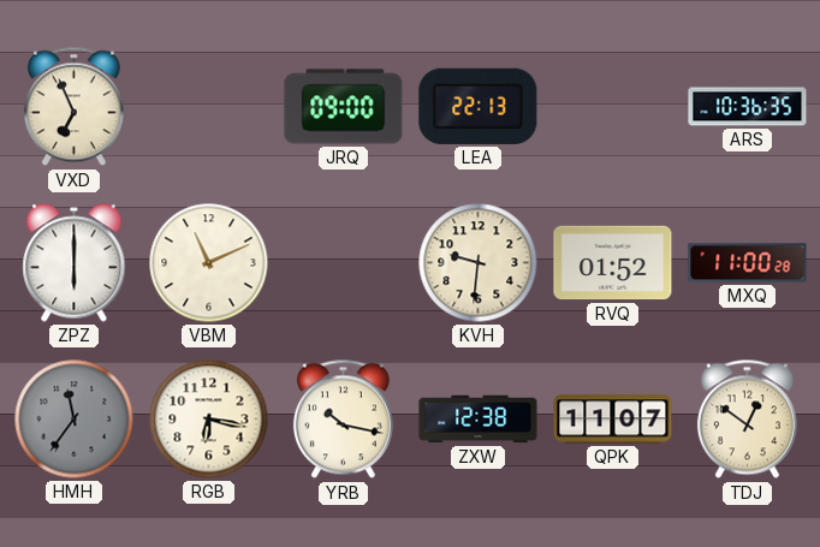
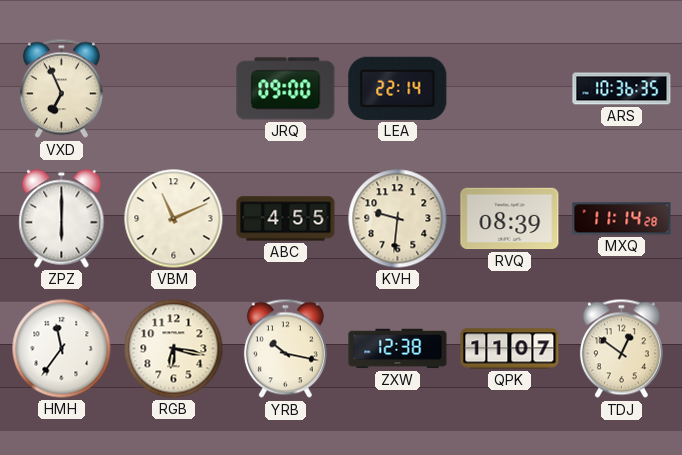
LEA: 22:13 -> 22:14
ABC: none -> 4:55
RVQ: 01:52 -> 08:39
MXQ: 11:00 -> 11:14
HMH dial: grey -> white
